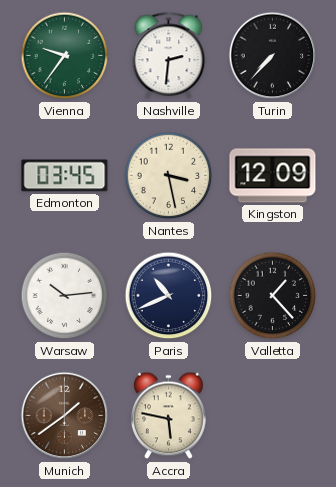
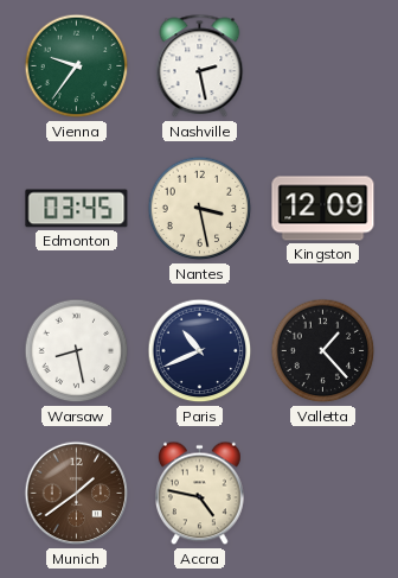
Nashville: 2:31 -> 2:28
Turin: 7:37 -> none
Warsaw: 10:14 -> 8:28
Accra: 5:47 -> 4:47
